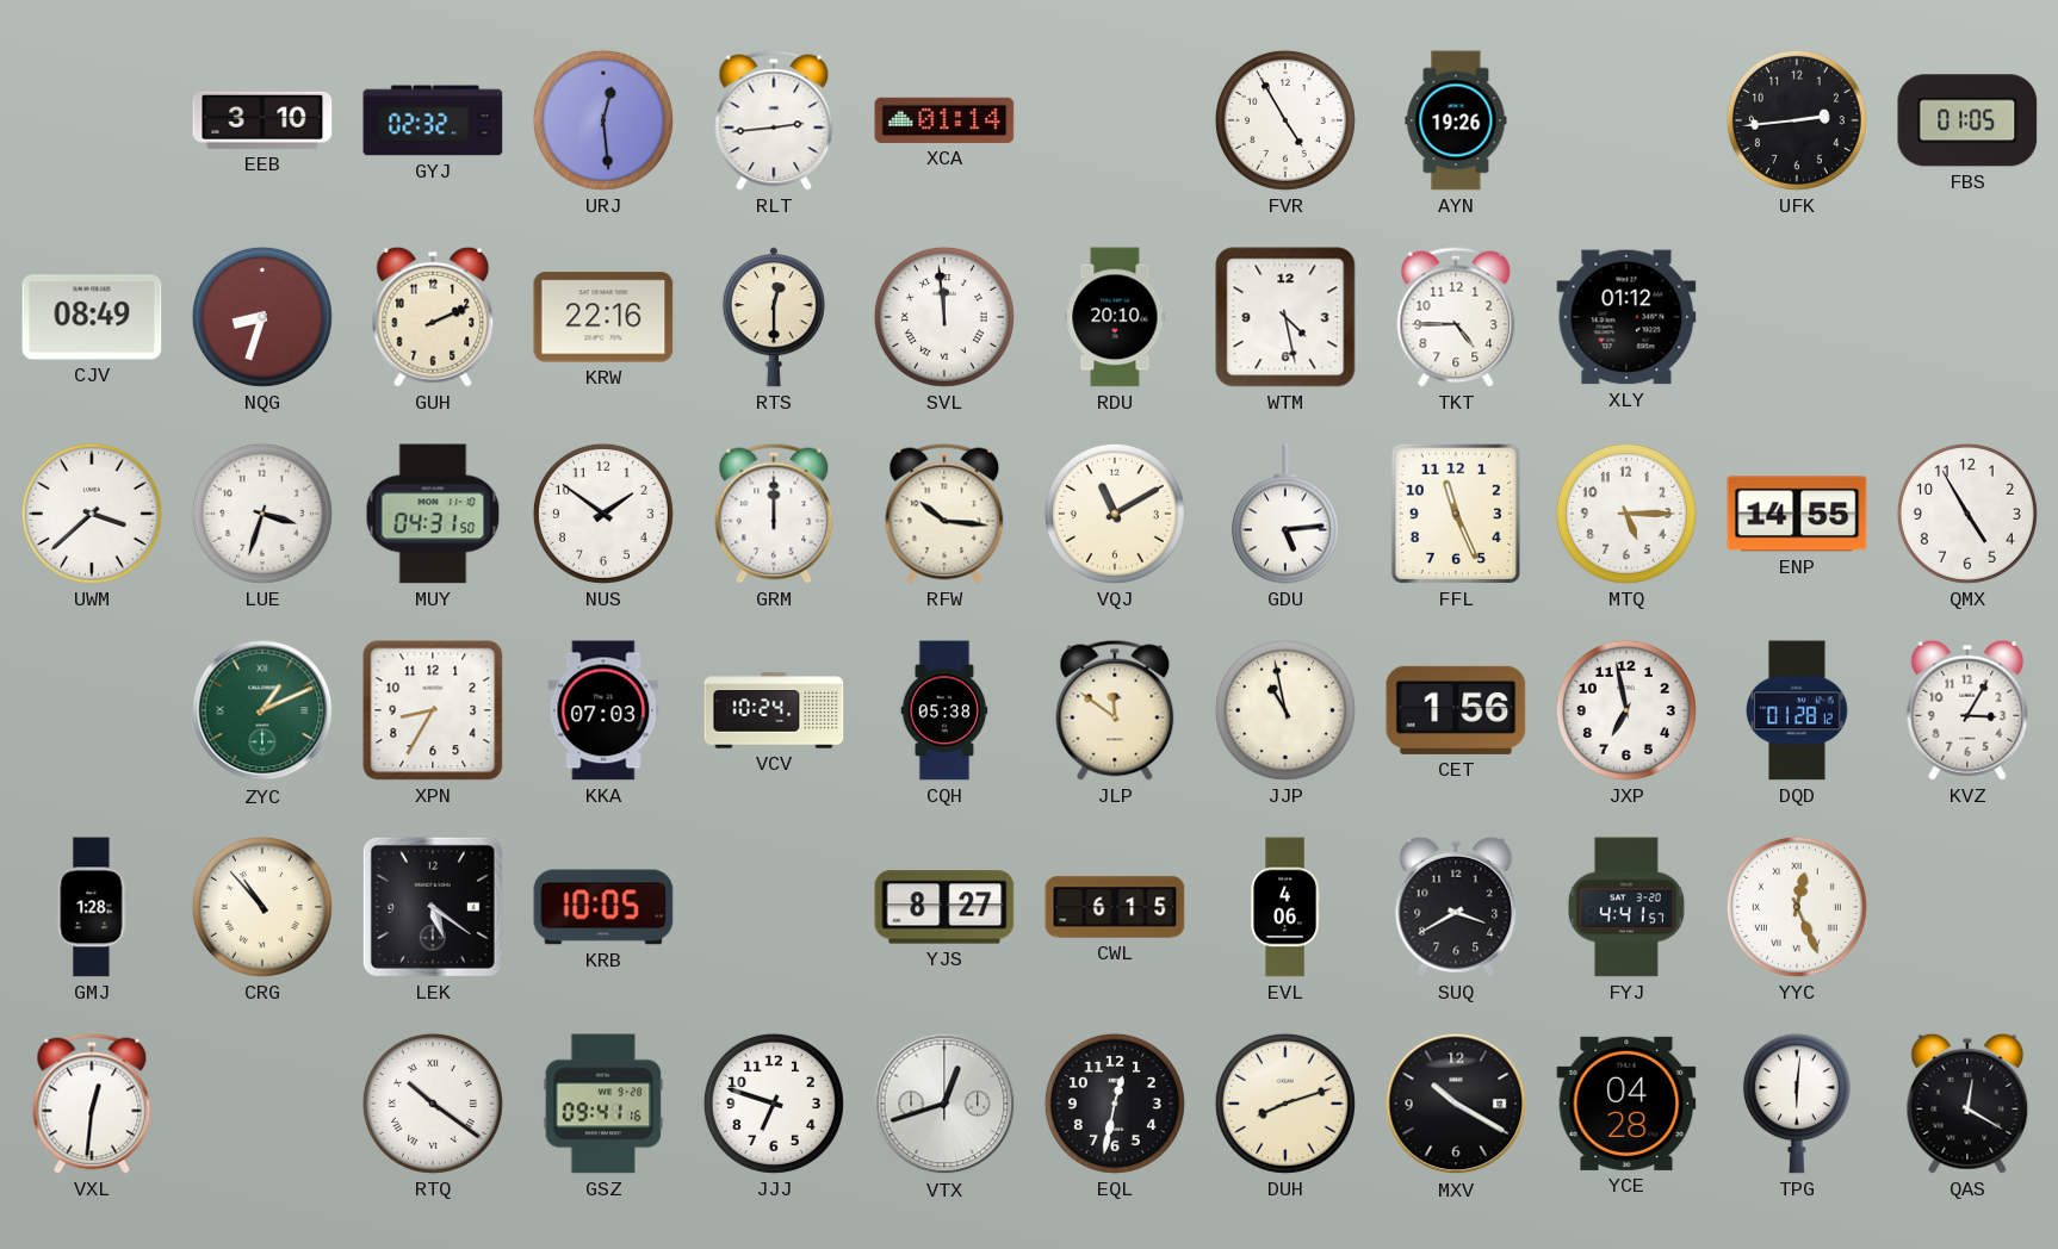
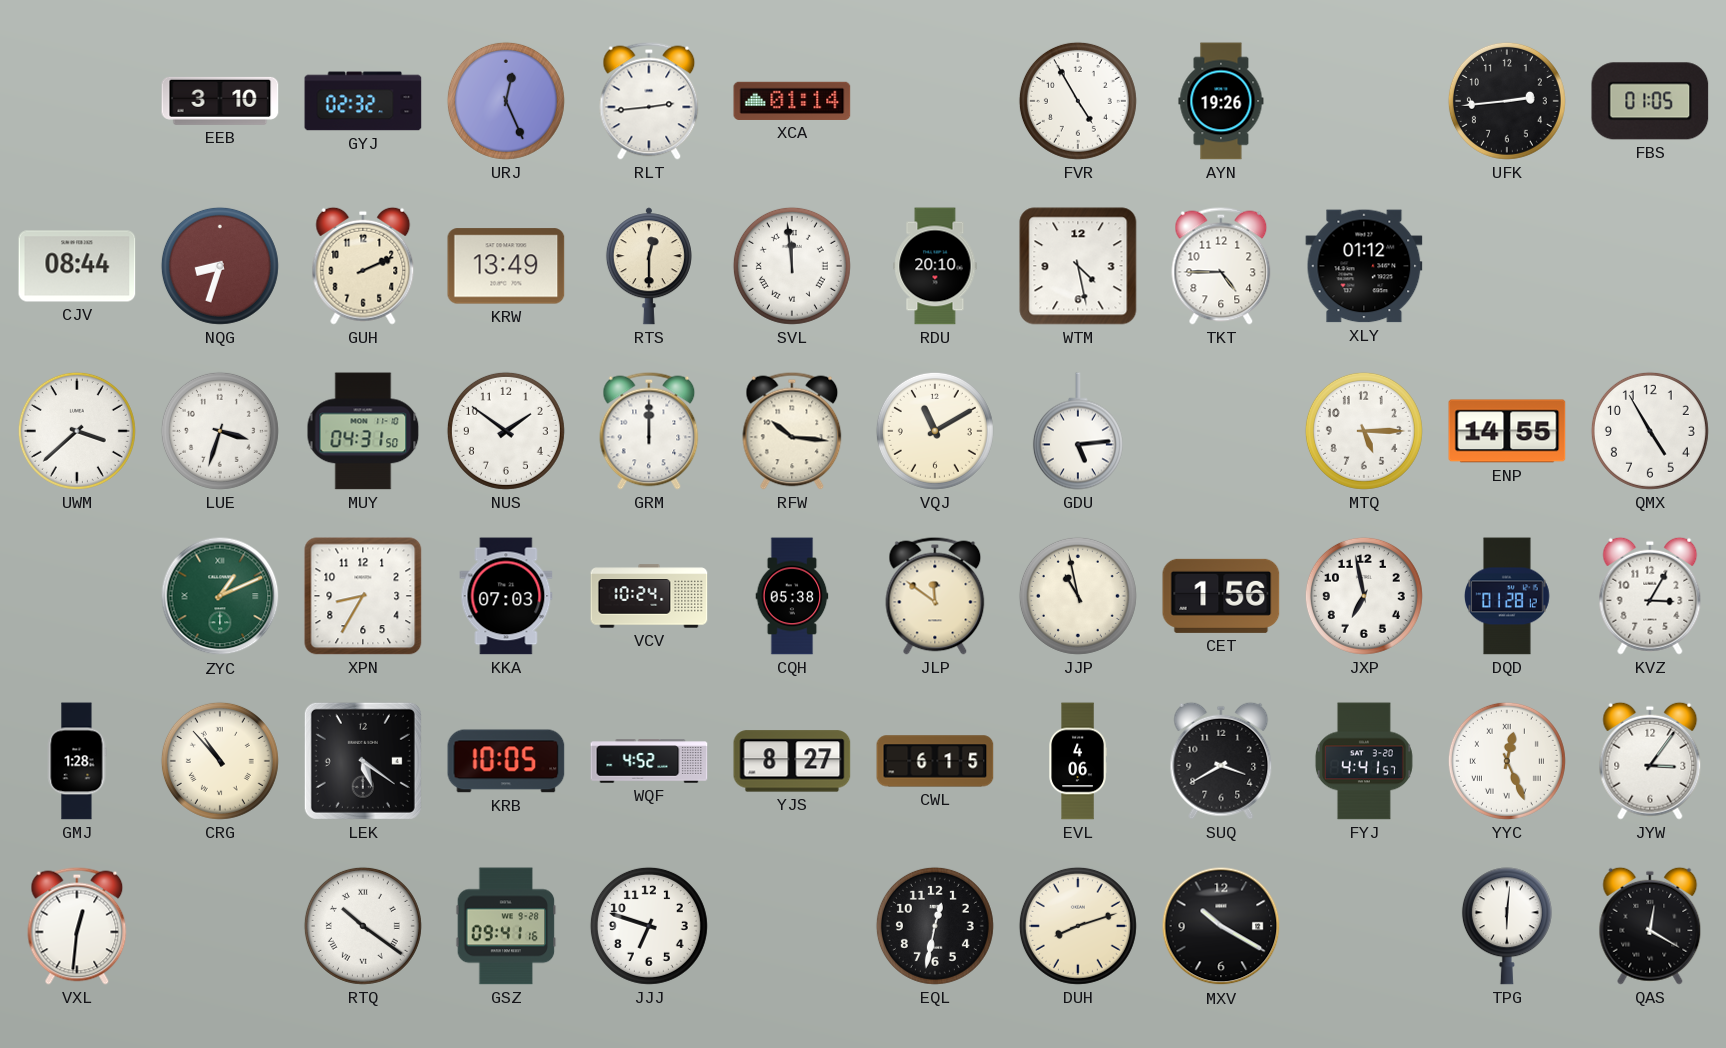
URJ: 12:29 -> 12:26
CJV: 08:49 -> 08:44
KRW: 22:16 -> 13:49
FFL: 11:26 -> none
WQF: none -> 4:52
JYW: none -> 3:06
VTX: 12:42 -> none
YCE: 04:28 -> none
